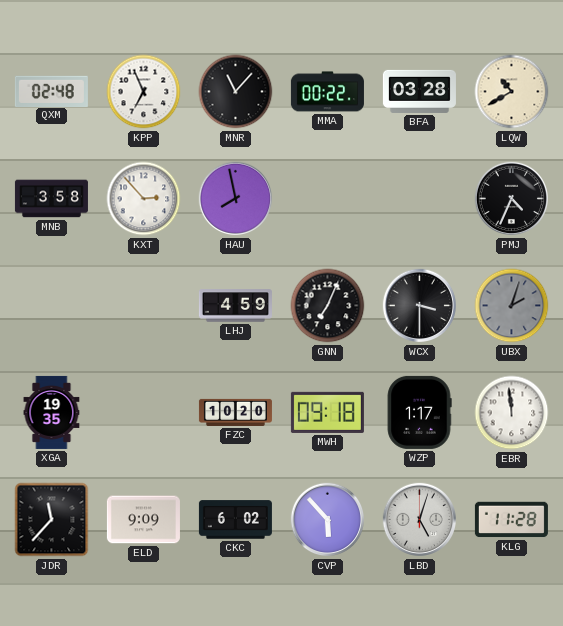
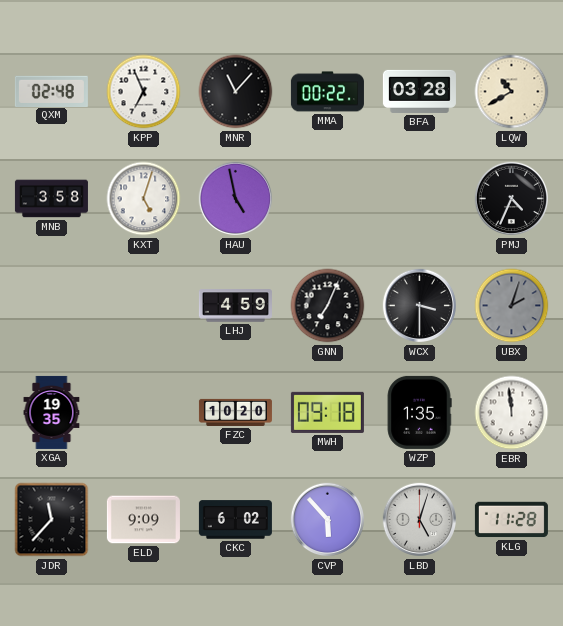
KXT: 2:53 -> 5:03
HAU: 7:58 -> 4:58
WZP: 1:17 -> 1:35
